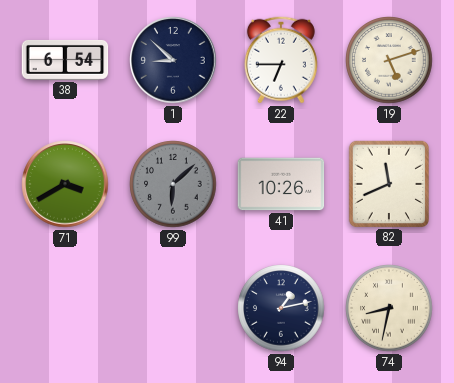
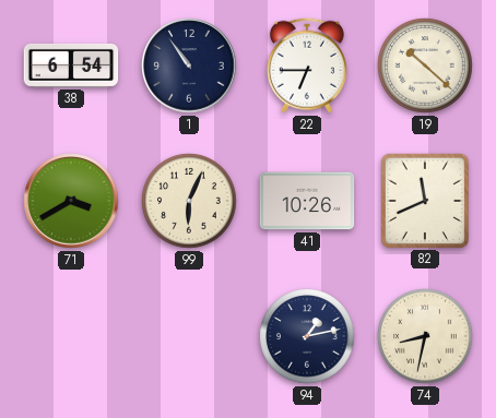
1: 8:52 -> 10:54
19: 5:12 -> 10:22
99: 6:08 -> 6:04
99 dial: grey -> cream
